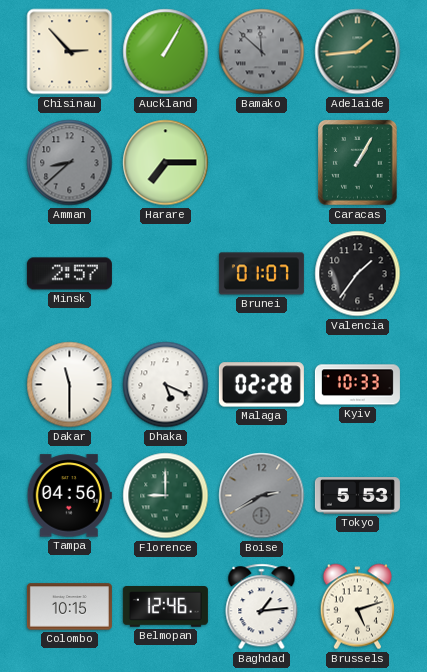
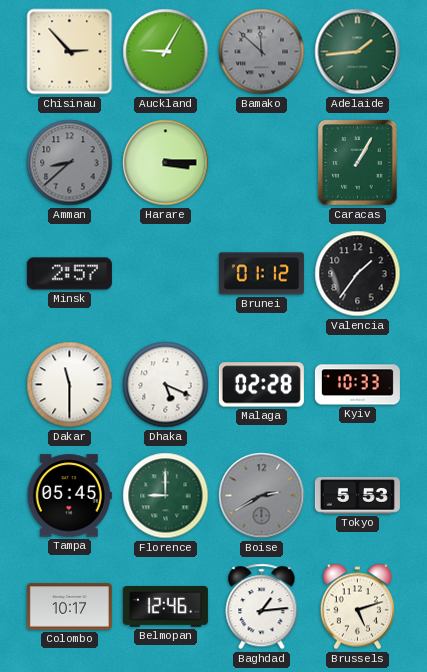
Auckland: 1:05 -> 9:05
Harare: 7:15 -> 3:15
Brunei: 01:07 -> 01:12
Tampa: 04:56 -> 05:45
Colombo: 10:15 -> 10:17
